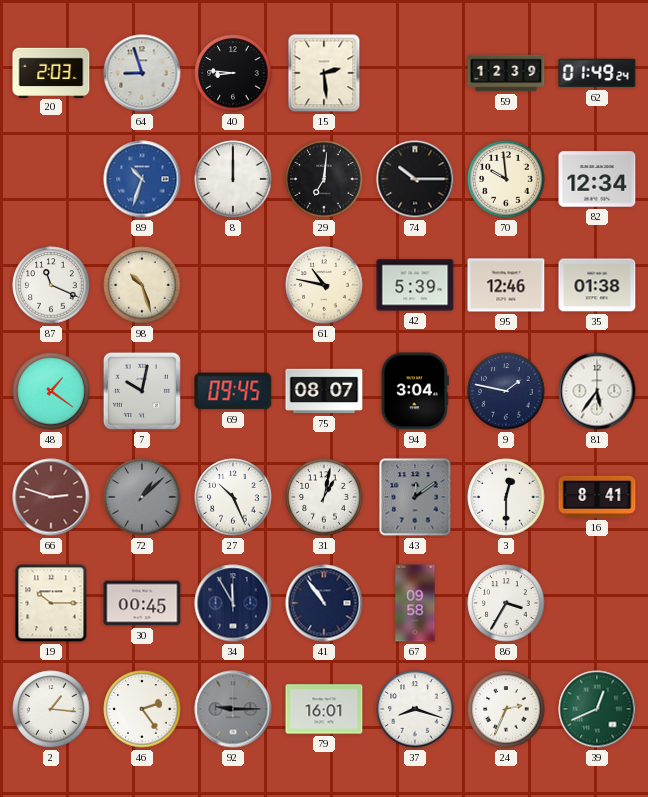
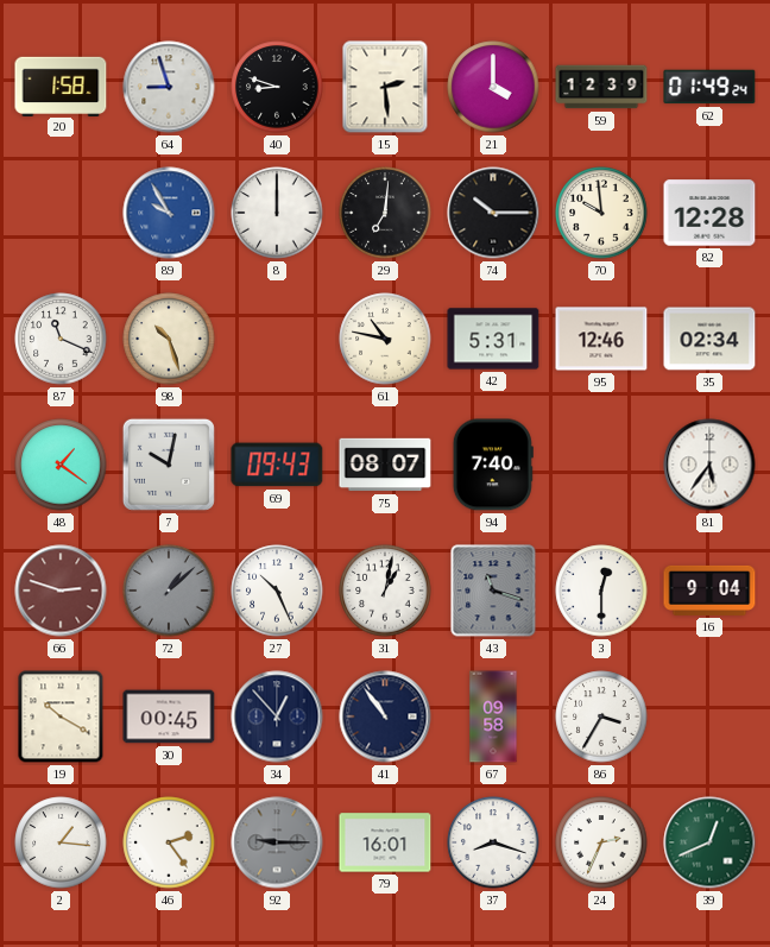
20: 2:03 -> 1:58
40: 8:46 -> 8:48
21: none -> 4:00
89: 10:33 -> 9:55
82: 12:34 -> 12:28
42: 5:39 -> 5:31
35: 01:38 -> 02:34
69: 09:45 -> 09:43
94: 3:04 -> 7:40
9: 1:47 -> none
43: 12:09 -> 11:18
16: 8:41 -> 9:04
19: 10:15 -> 10:20
34: 11:55 -> 12:53
